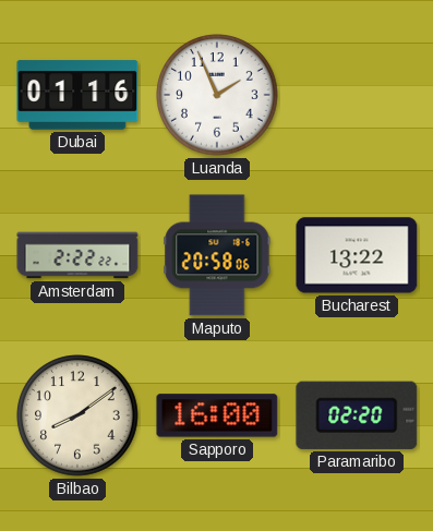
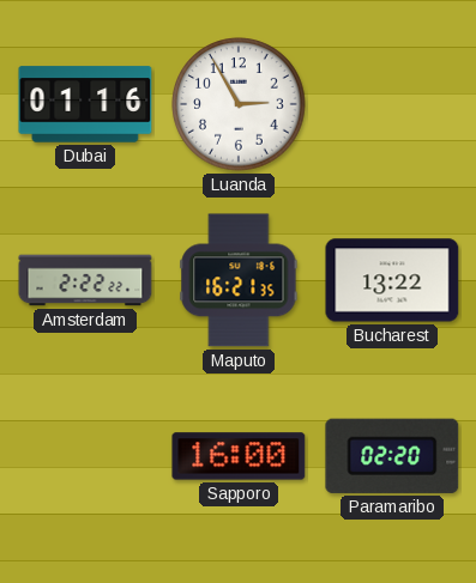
Luanda: 1:56 -> 2:55
Maputo: 20:58 -> 16:21
Bilbao: 8:09 -> none
